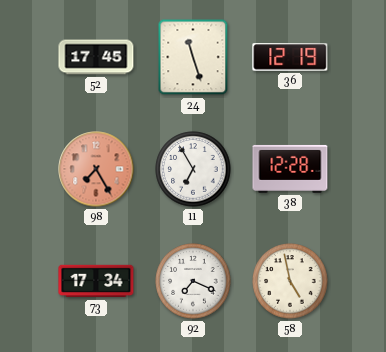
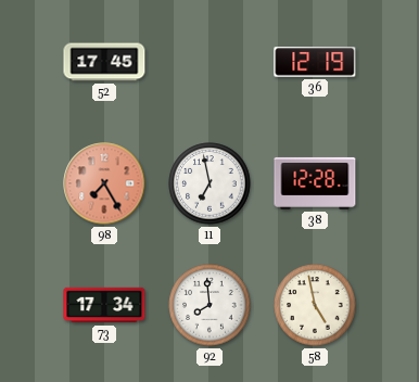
24: 11:27 -> none
11: 6:55 -> 6:58
92: 7:19 -> 7:59
